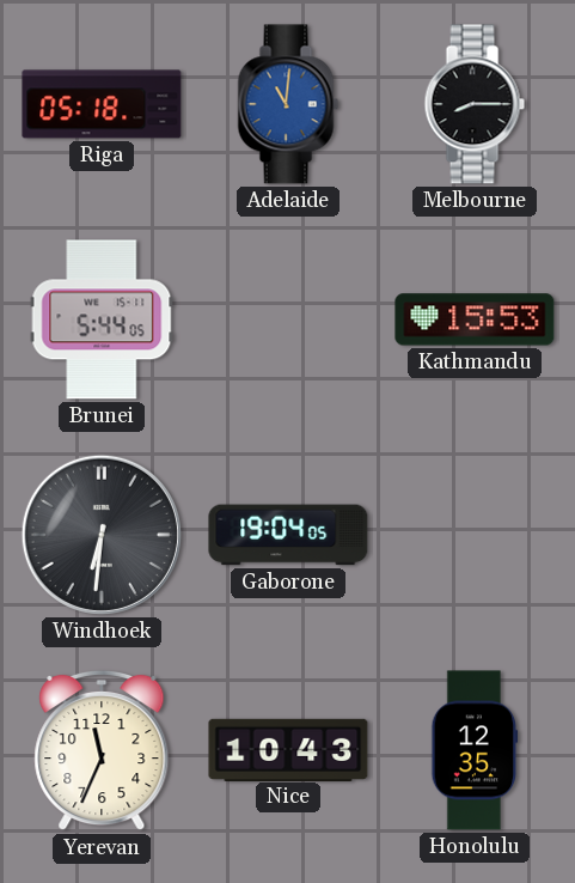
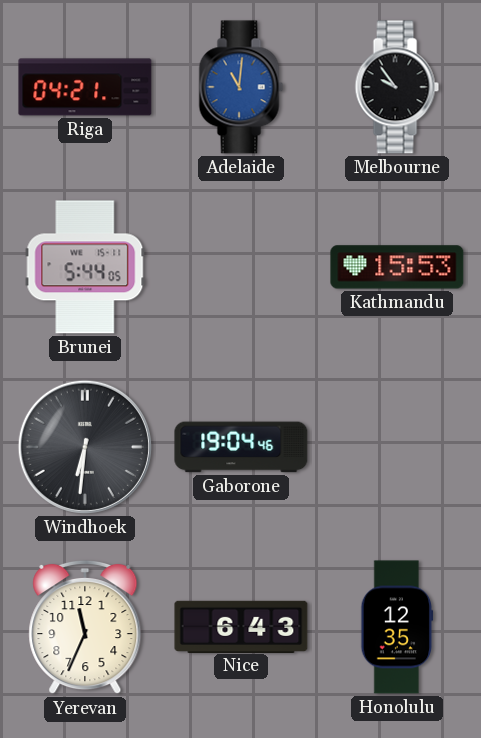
Riga: 05:18 -> 04:21
Melbourne: 8:15 -> 9:54
Gaborone: 19:04:05 -> 19:04:46
Nice: 10:43 -> 6:43
